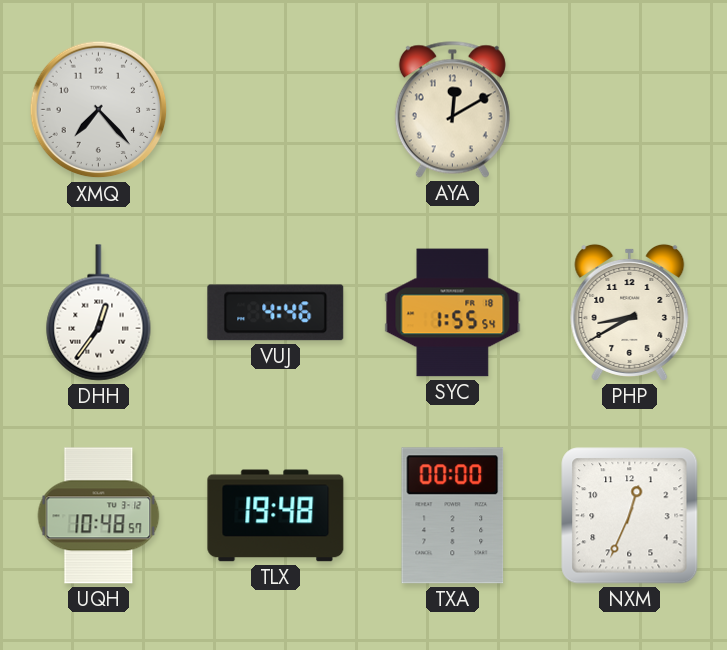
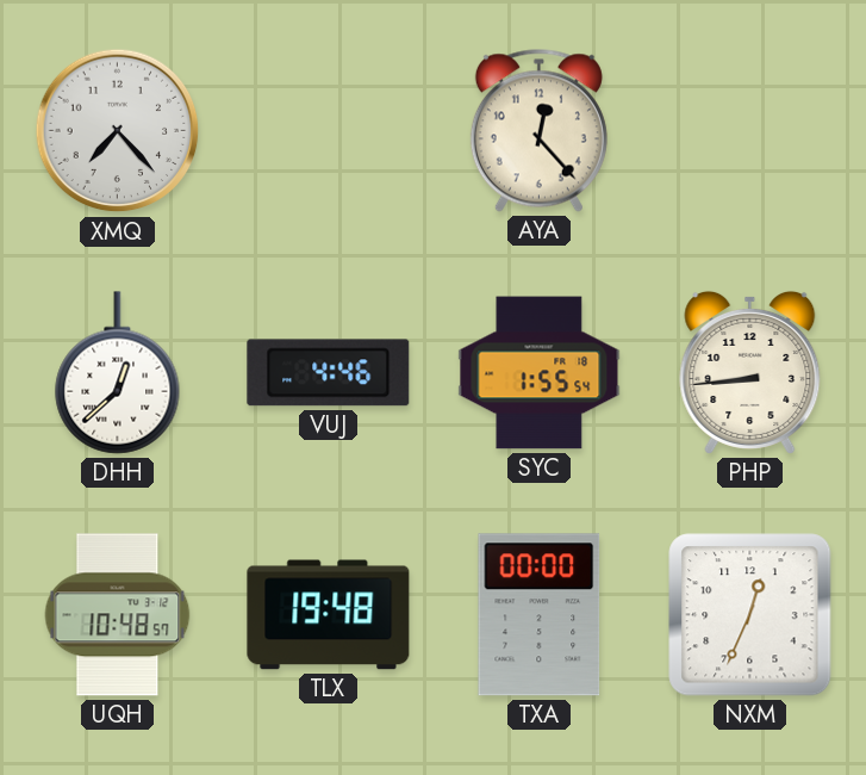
AYA: 12:10 -> 12:23
DHH: 12:36 -> 12:38
PHP: 8:40 -> 8:44
